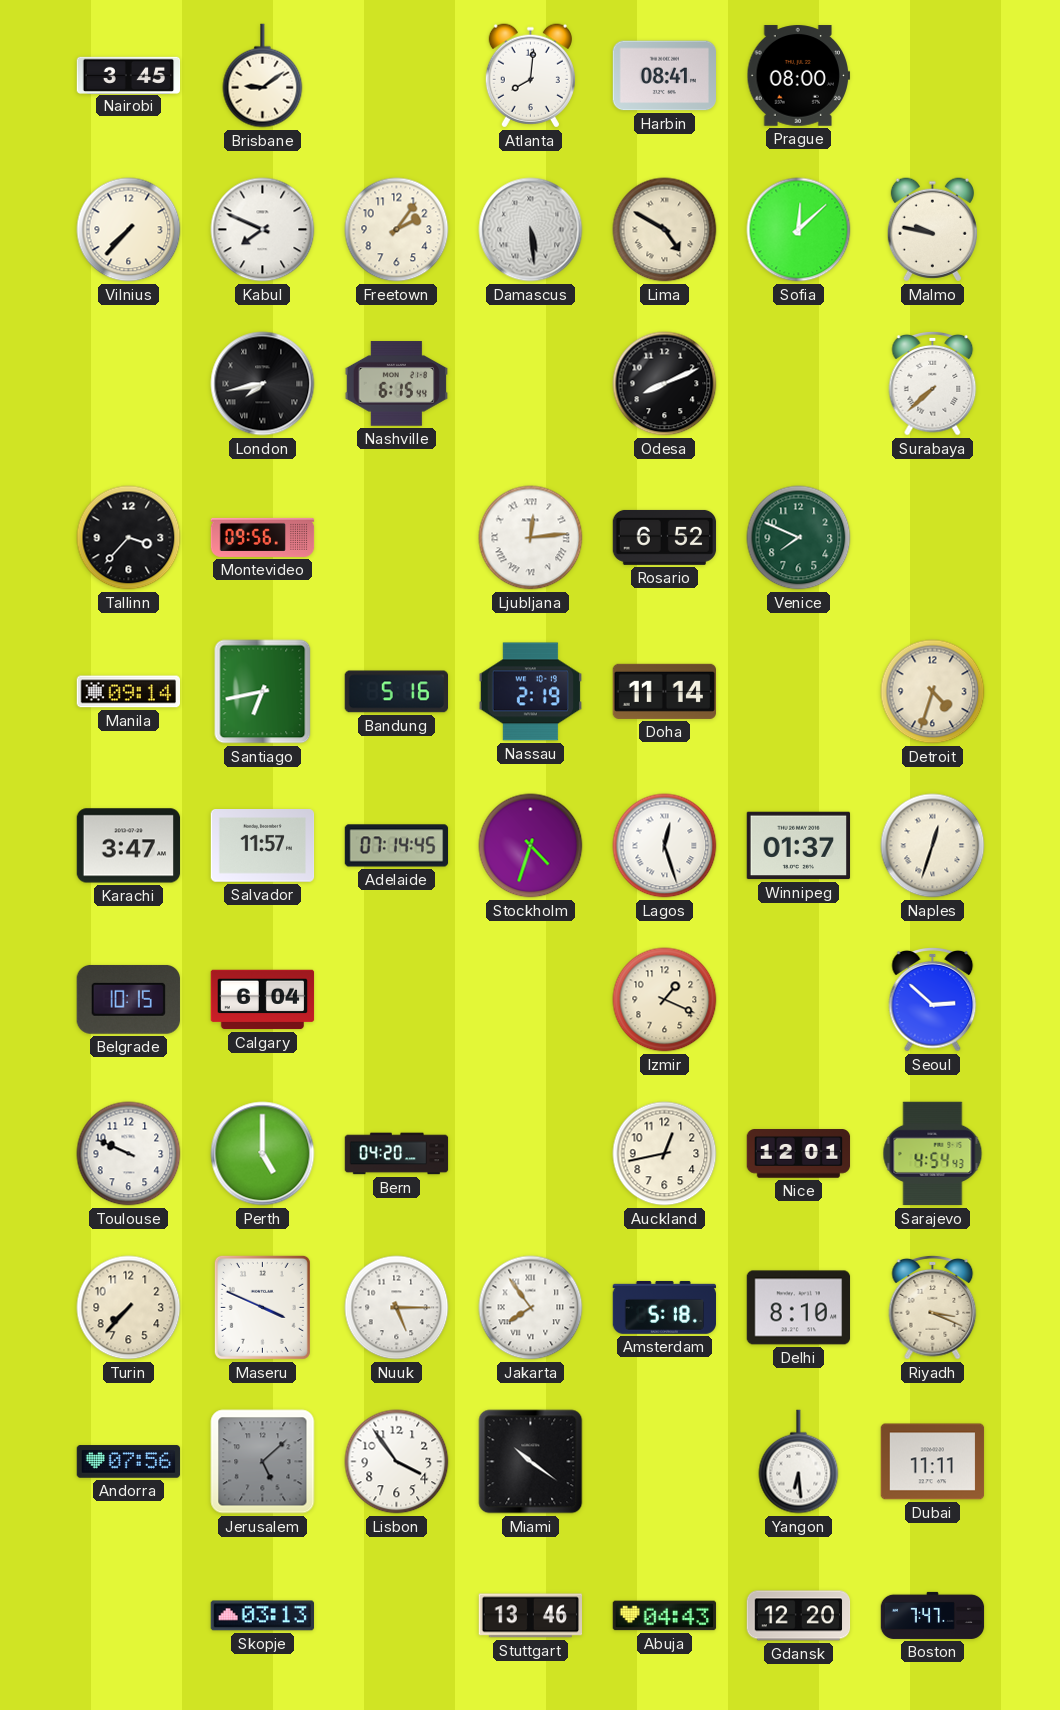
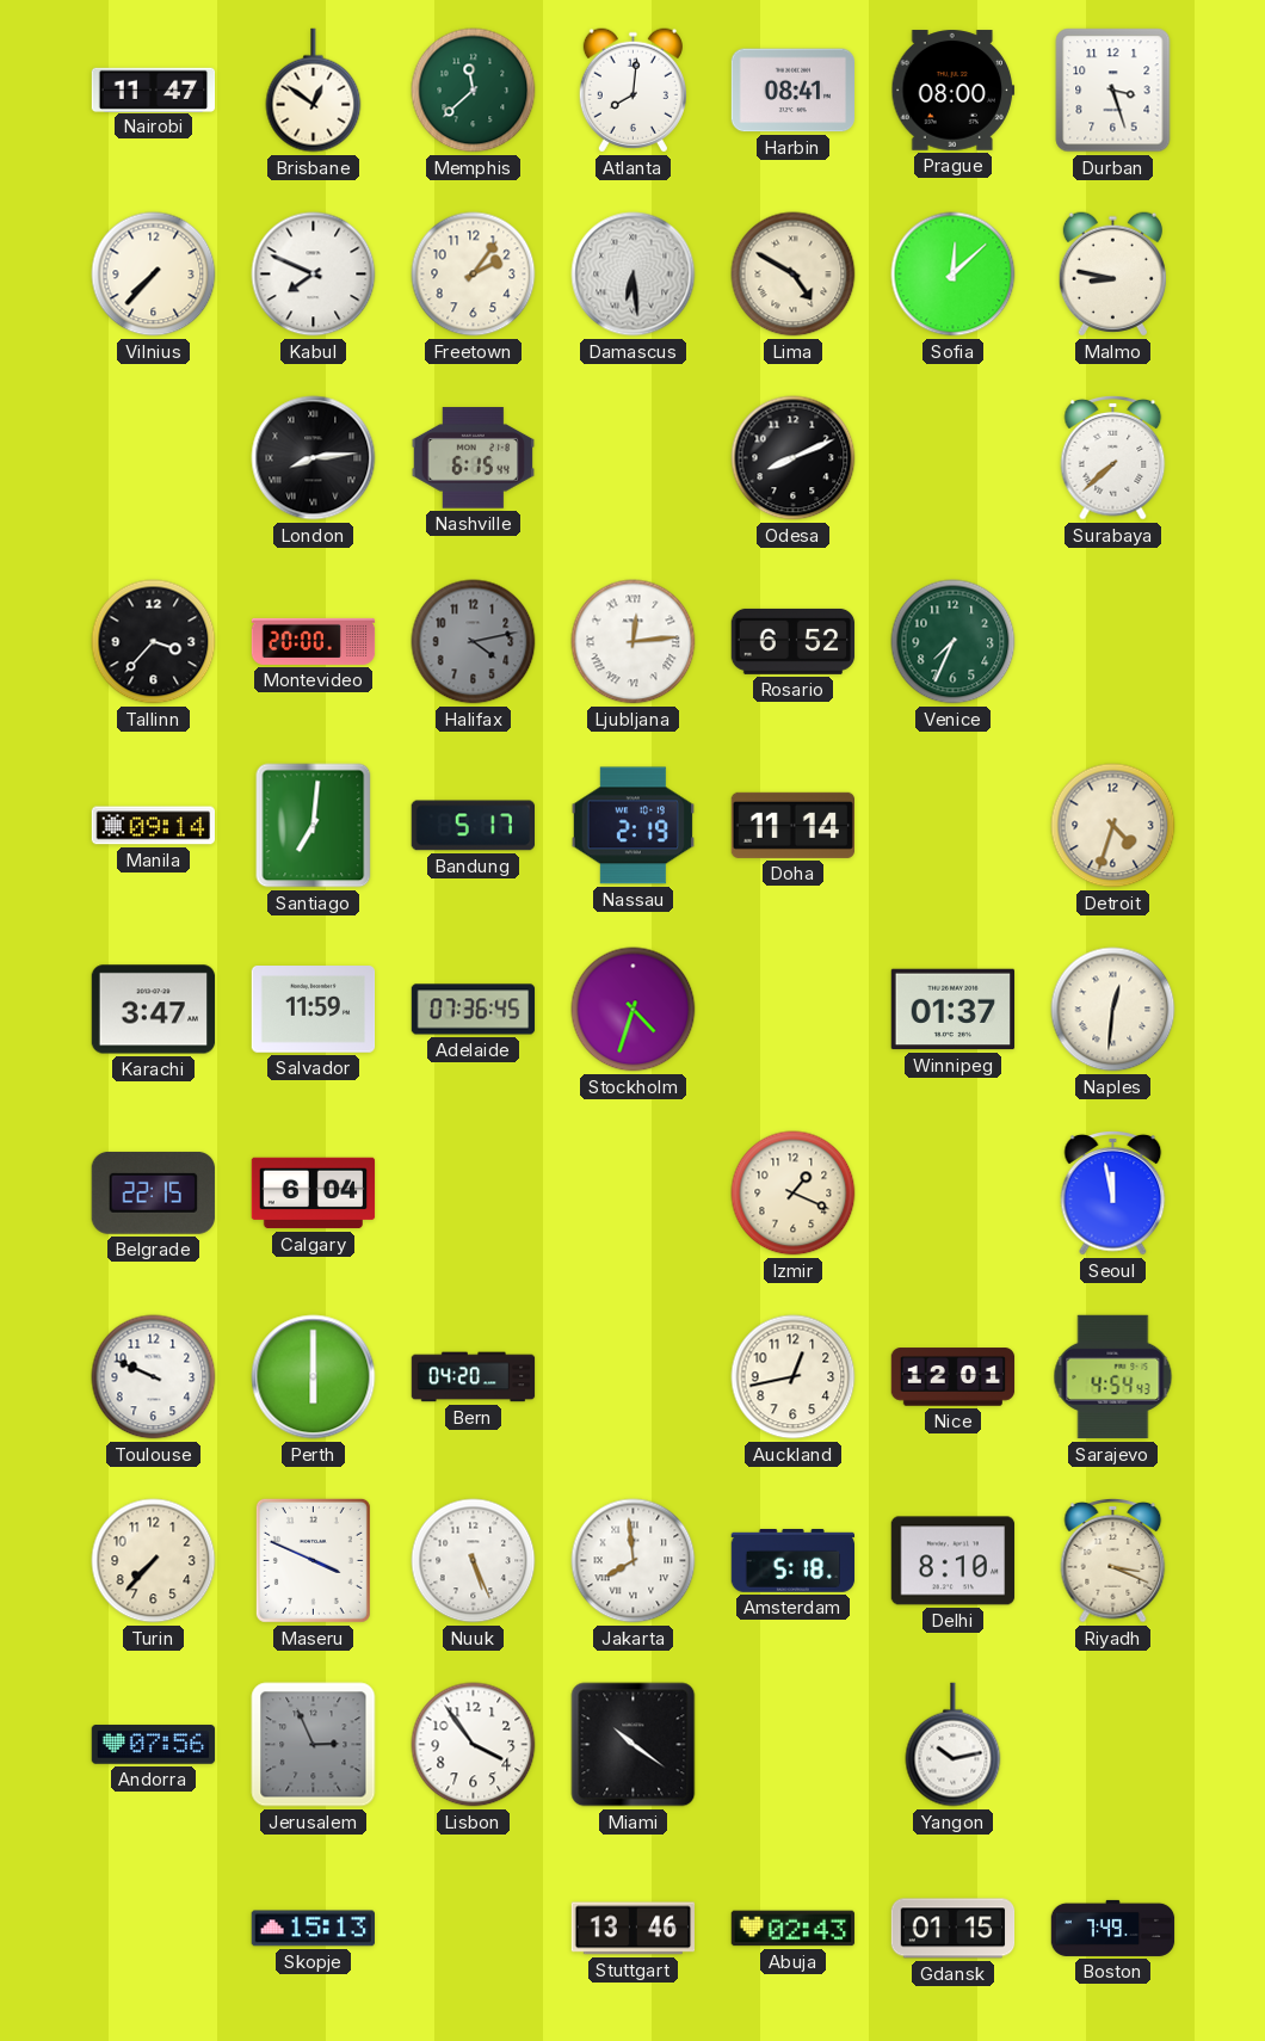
Nairobi: 3:45 -> 11:47
Brisbane: 9:09 -> 12:51
Memphis: none -> 11:38
Durban: none -> 3:27
Damascus: 5:29 -> 6:29
Malmo: 9:47 -> 8:47
London: 7:43 -> 8:14
Montevideo: 09:56 -> 20:00
Halifax: none -> 4:13
Venice: 7:49 -> 7:34
Santiago: 6:43 -> 7:01
Bandung: 5:16 -> 5:17
Salvador: 11:57 -> 11:59
Adelaide: 07:14 -> 07:36
Lagos: 12:27 -> none
Naples: 12:33 -> 12:31
Belgrade: 10:15 -> 22:15
Seoul: 2:52 -> 11:58
Perth: 5:00 -> 6:00
Nuuk: 5:15 -> 5:26
Jakarta: 7:54 -> 7:59
Jerusalem: 5:08 -> 2:56
Yangon: 6:29 -> 10:13
Dubai: 11:11 -> none
Skopje: 03:13 -> 15:13
Abuja: 04:43 -> 02:43
Gdansk: 12:20 -> 01:15
Boston: 7:47 -> 7:49
